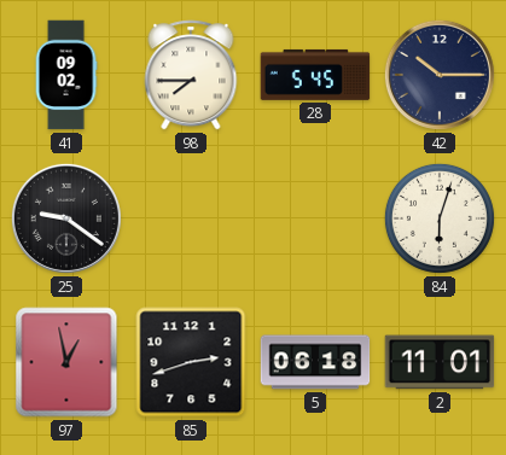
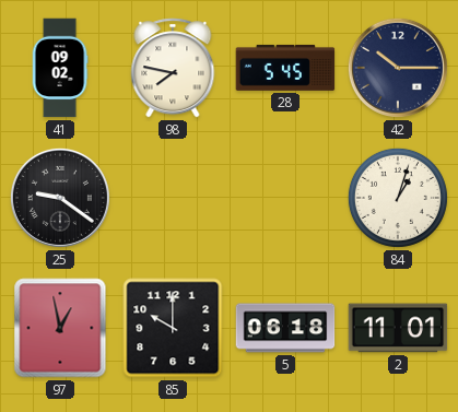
98: 7:45 -> 7:47
84: 6:03 -> 1:03
85: 2:42 -> 10:00
